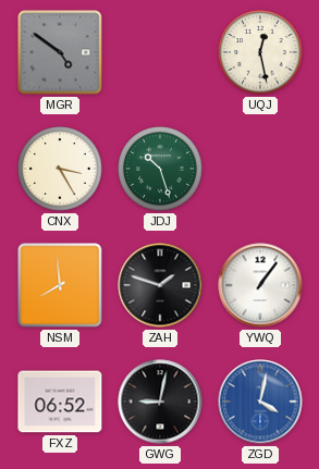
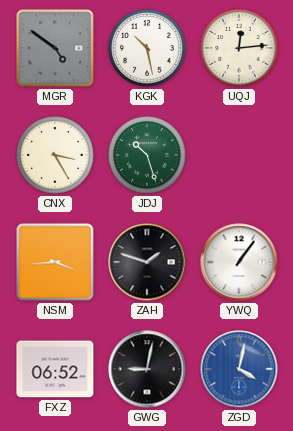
KGK: none -> 10:28
UQJ: 12:28 -> 12:14
NSM: 7:59 -> 3:44
